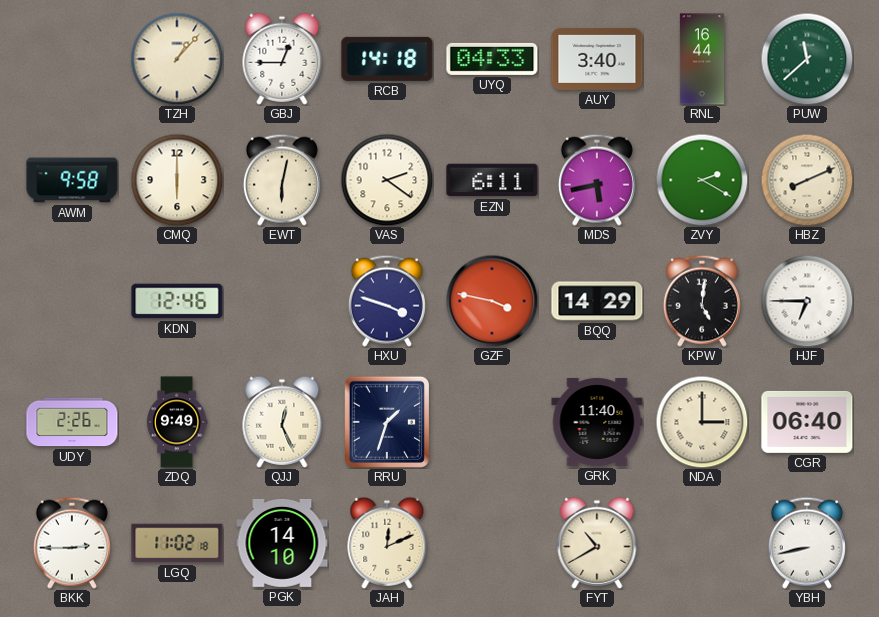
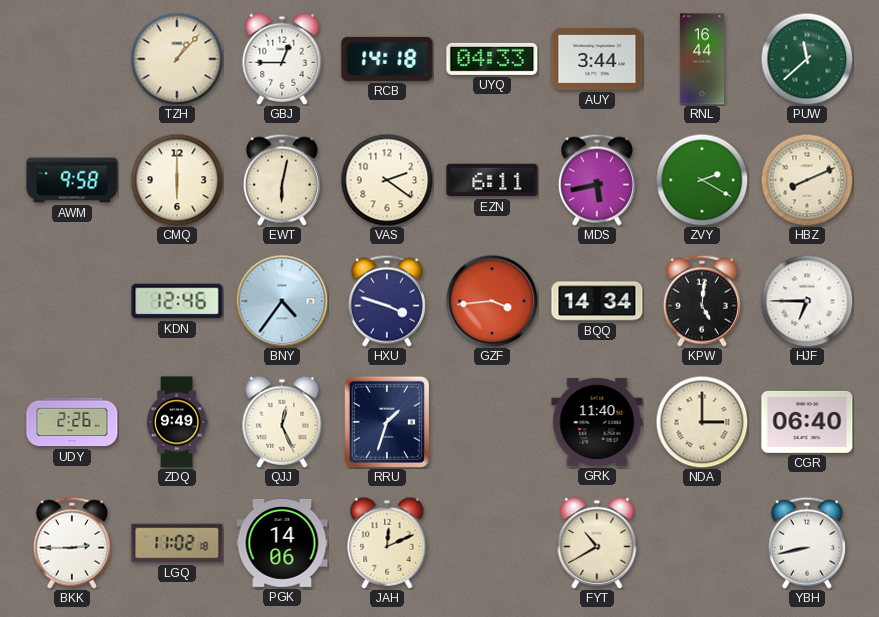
AUY: 3:40 -> 3:44
BNY: none -> 4:36
GZF: 3:47 -> 3:44
BQQ: 14:29 -> 14:34
PGK: 14:10 -> 14:06
